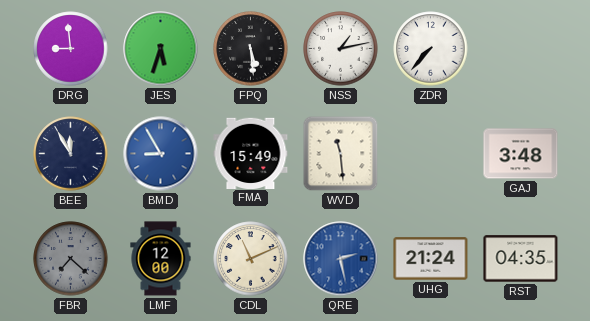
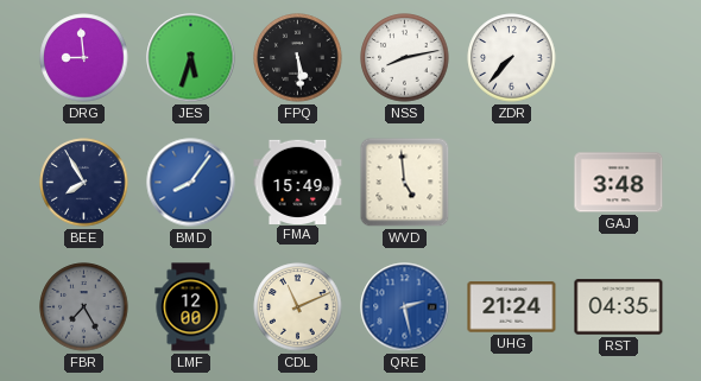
NSS: 1:13 -> 8:13
BEE: 11:55 -> 7:55
BMD: 8:55 -> 8:06
WVD: 11:29 -> 4:59
FBR: 7:22 -> 7:25
